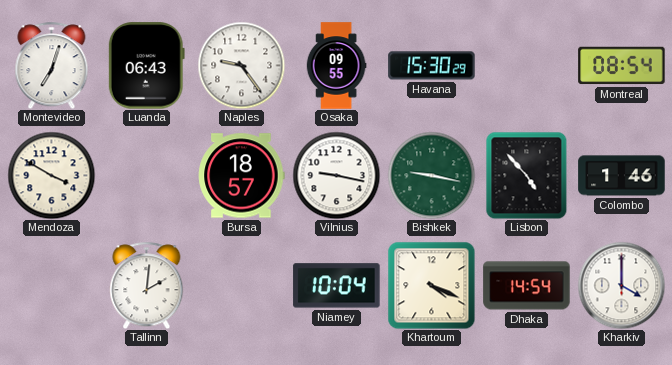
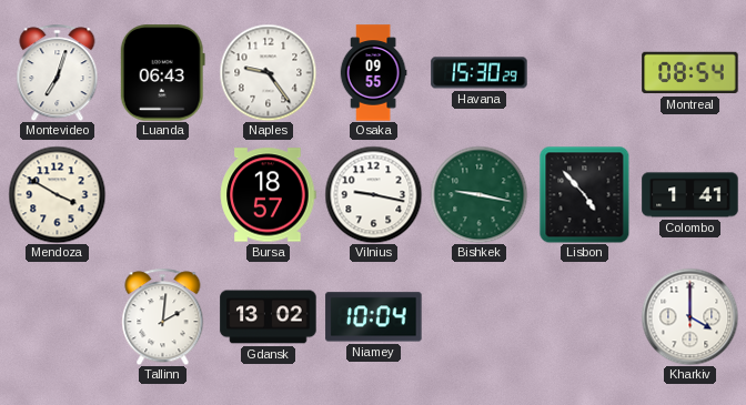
Colombo: 1:46 -> 1:41
Gdansk: none -> 13:02
Khartoum: 4:19 -> none
Dhaka: 14:54 -> none
